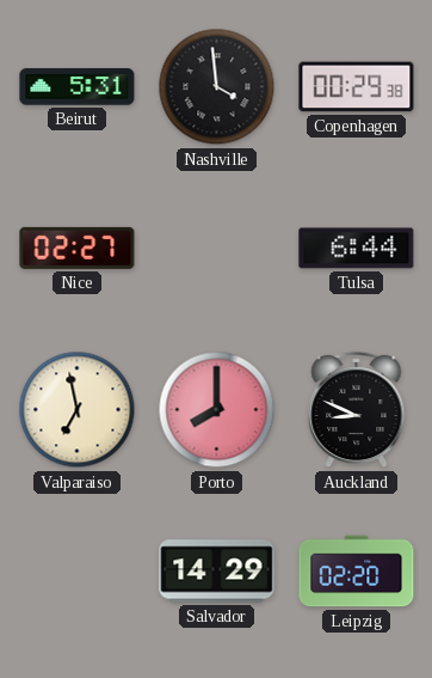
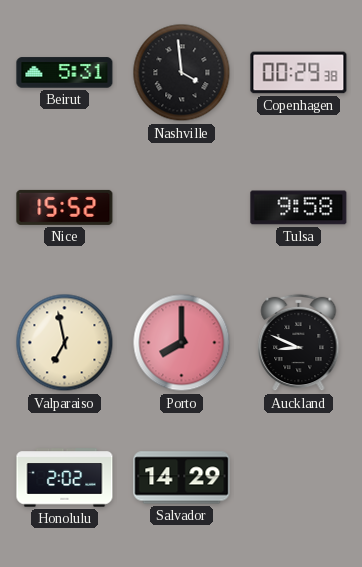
Nice: 02:27 -> 15:52
Tulsa: 6:44 -> 9:58
Honolulu: none -> 2:02
Leipzig: 02:20 -> none
